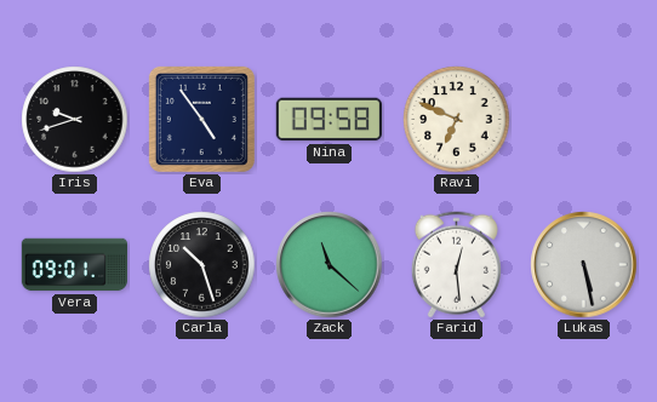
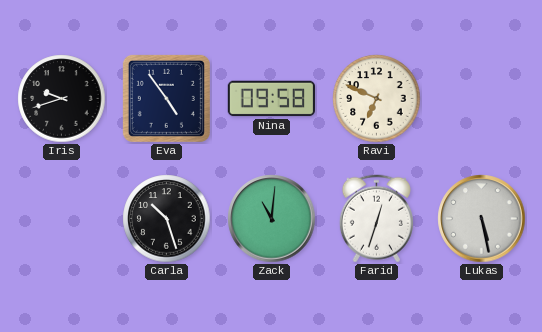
Vera: 09:01 -> none
Zack: 11:22 -> 11:01
Farid: 12:29 -> 12:33
